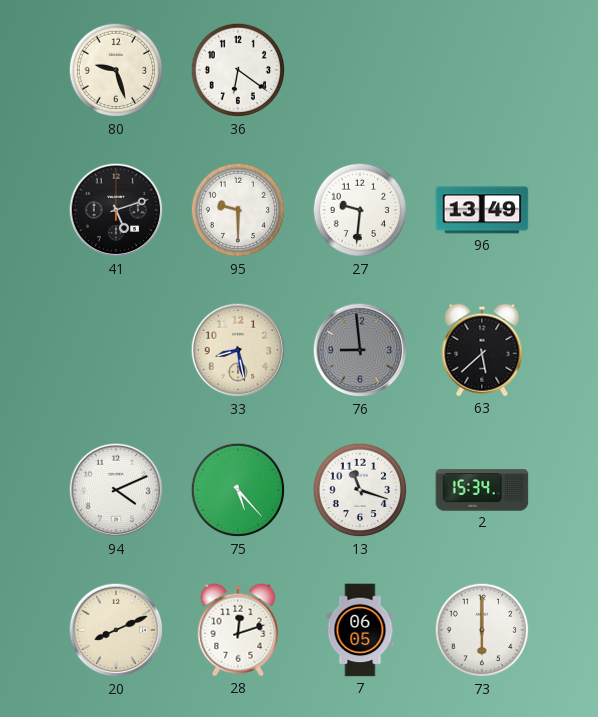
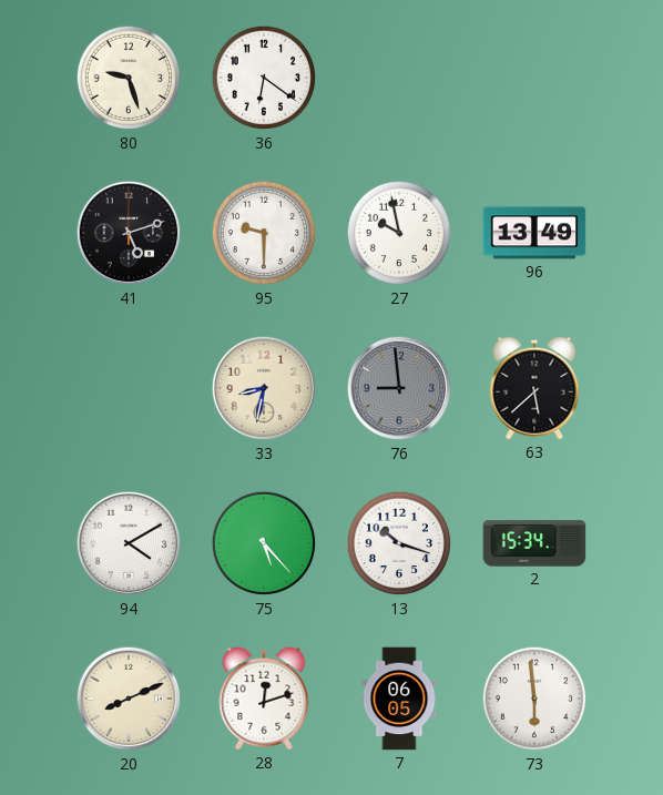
27: 9:31 -> 9:58
33: 8:28 -> 8:32
94: 4:11 -> 4:10
13: 11:18 -> 10:18
73: 6:00 -> 5:59
